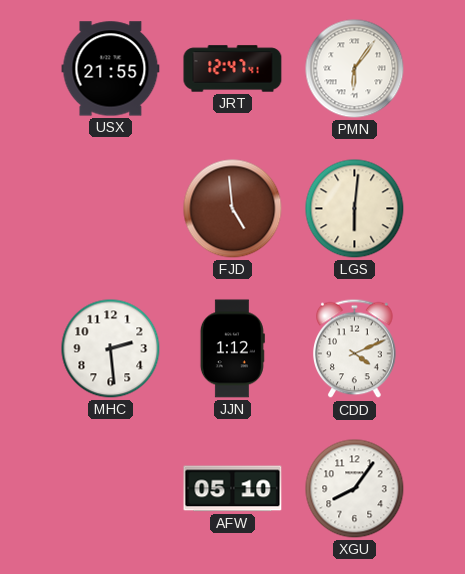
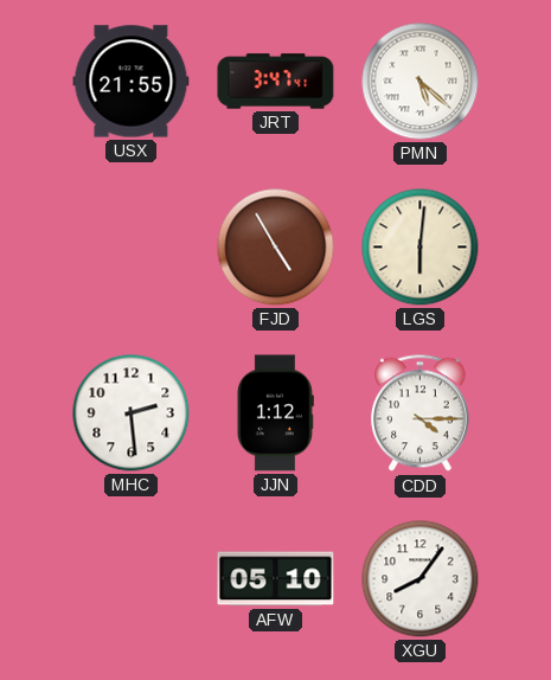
JRT: 12:47 -> 3:47
PMN: 6:06 -> 5:22
FJD: 4:59 -> 4:55
CDD: 4:11 -> 4:15
